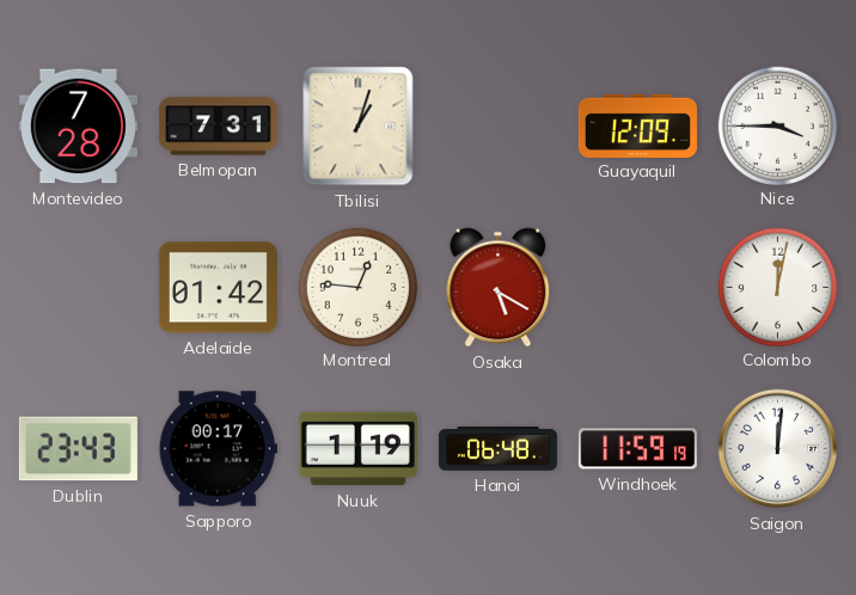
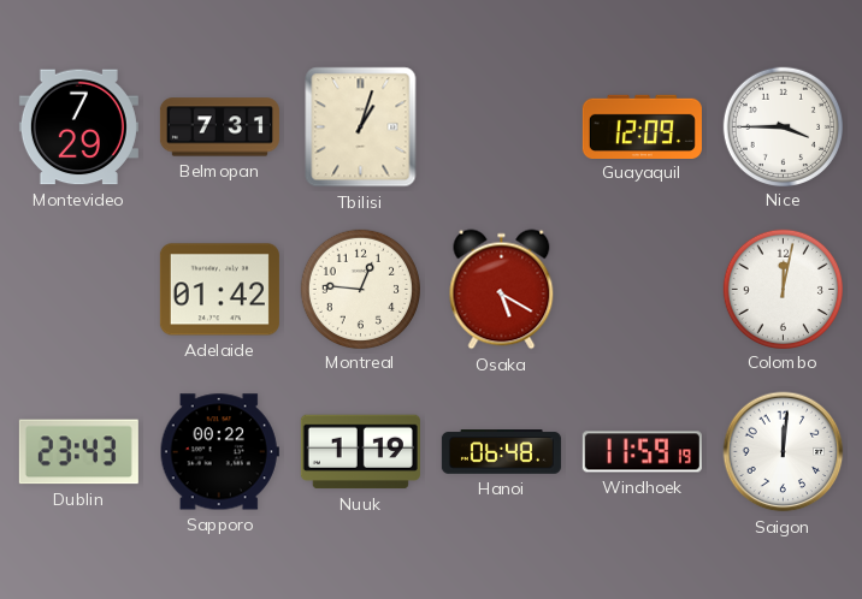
Montevideo: 7:28 -> 7:29
Sapporo: 00:17 -> 00:22
